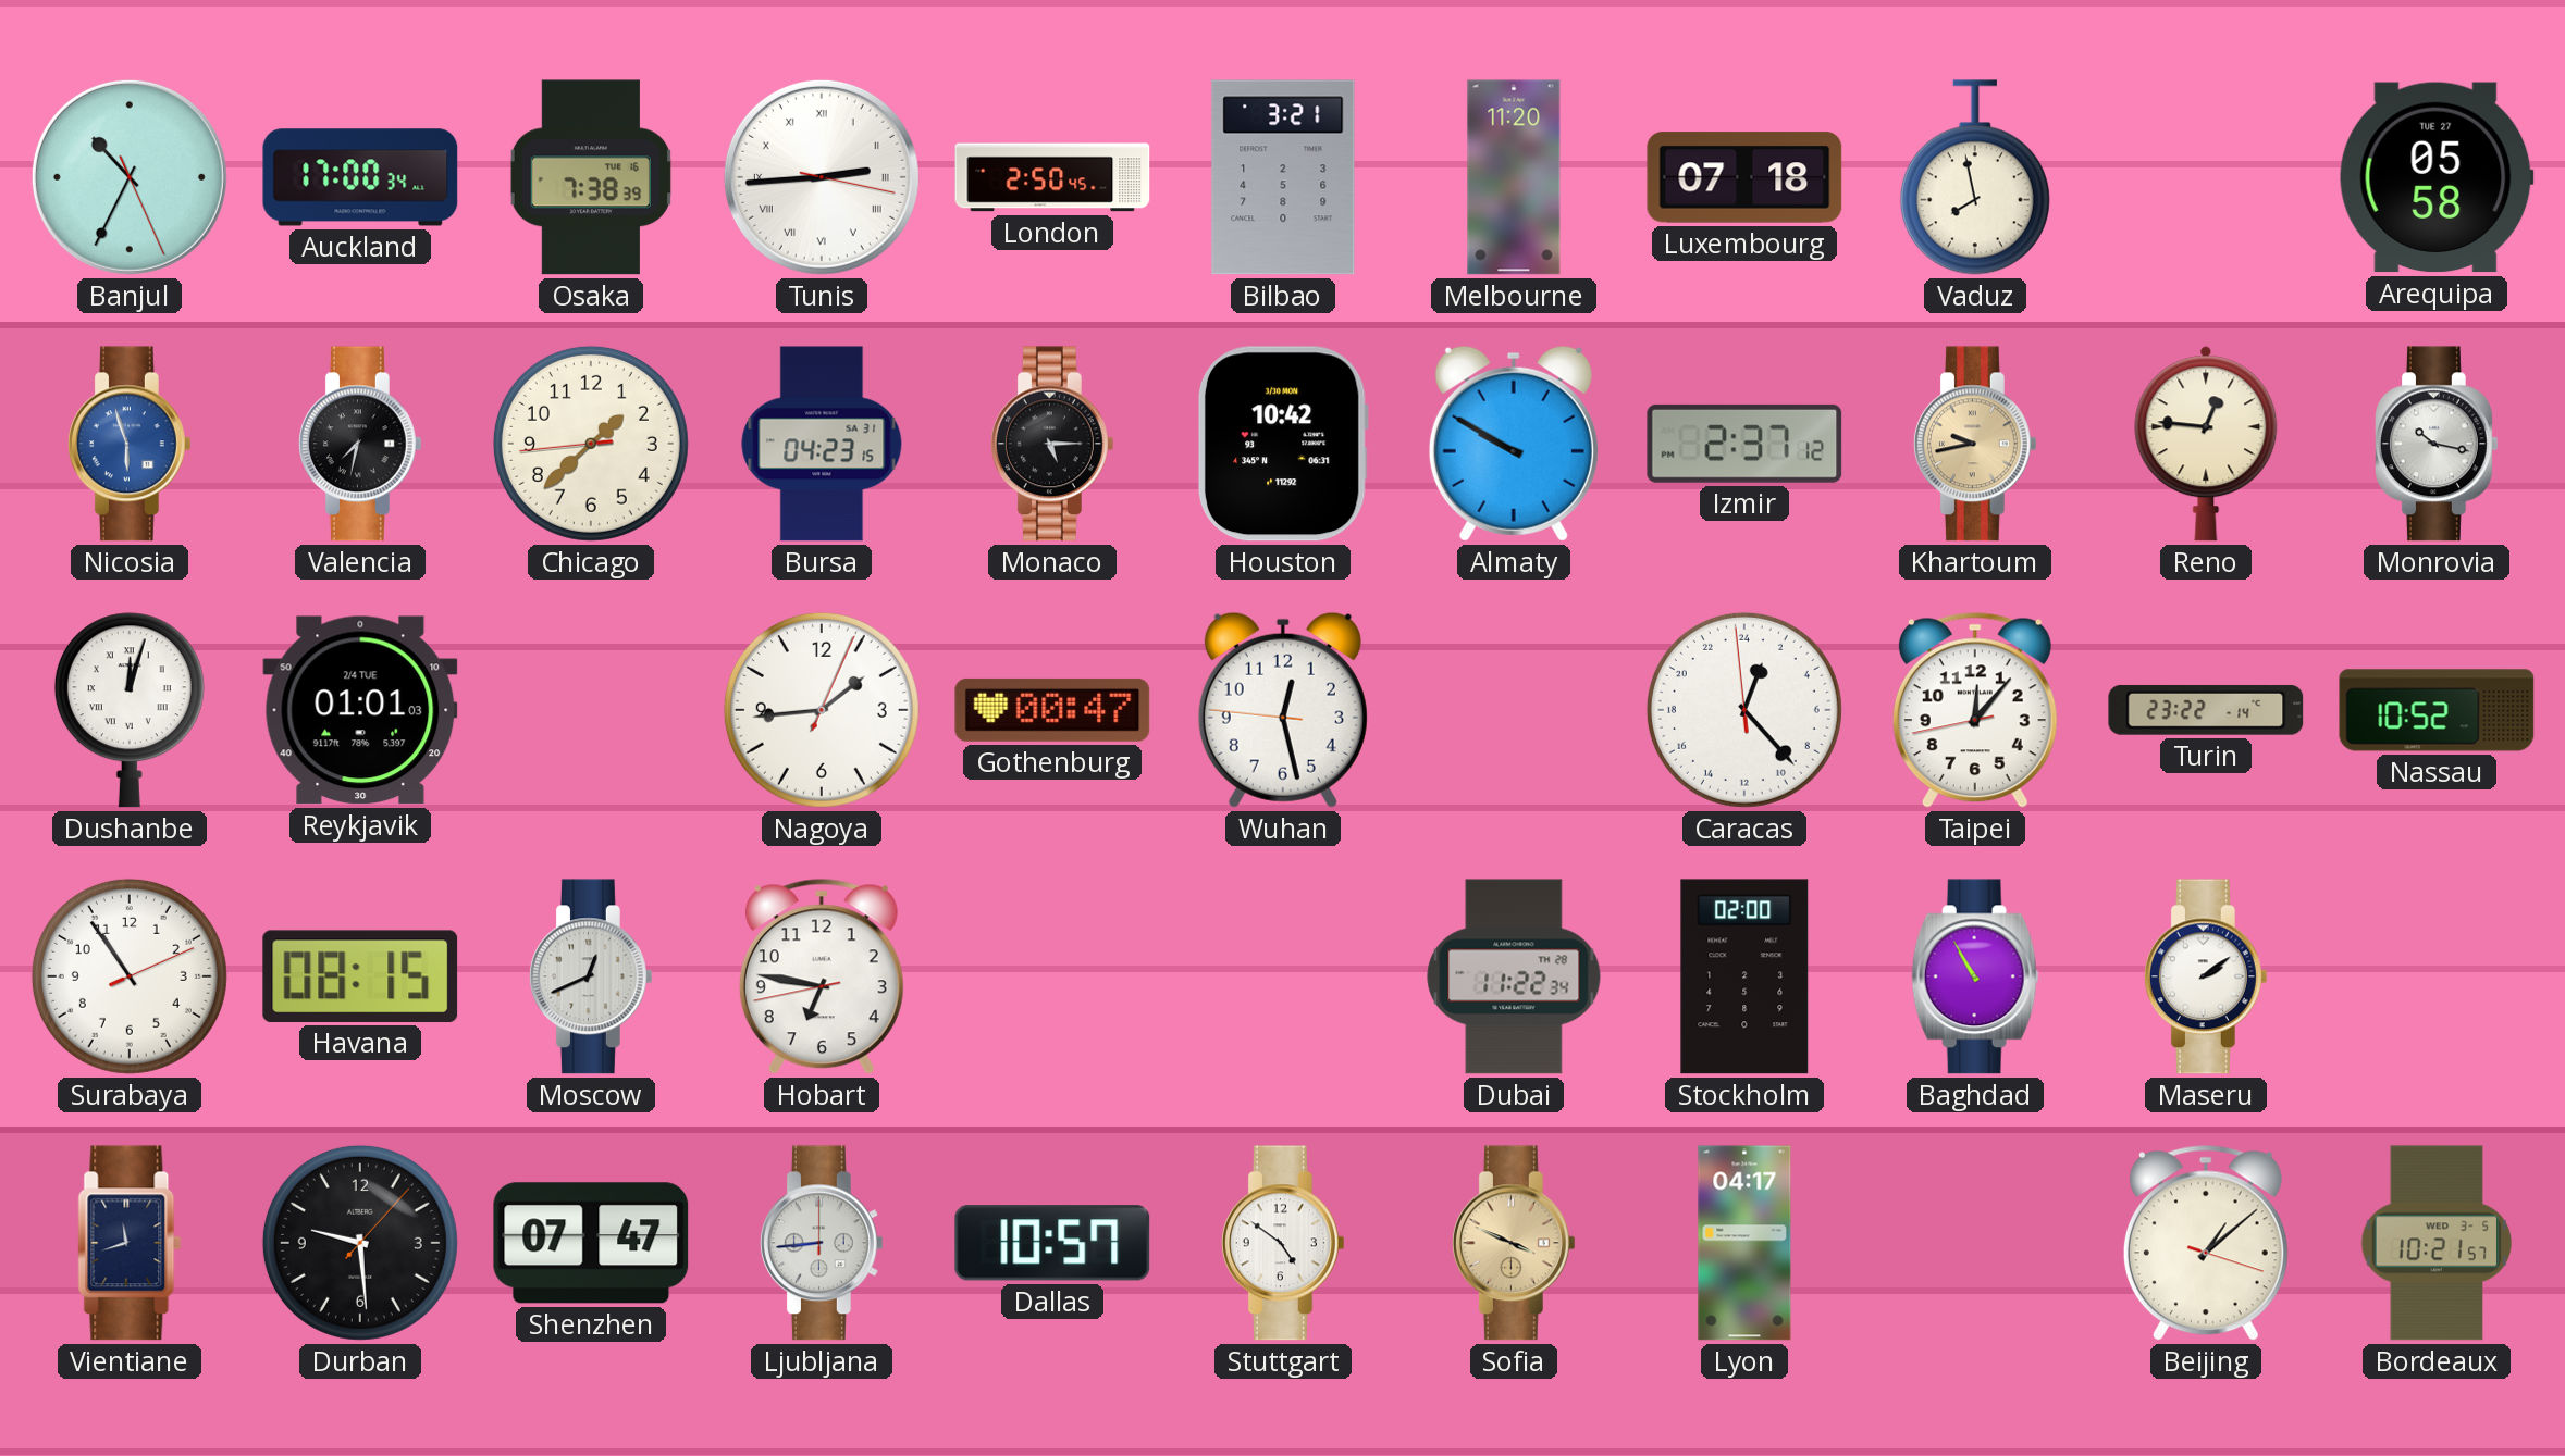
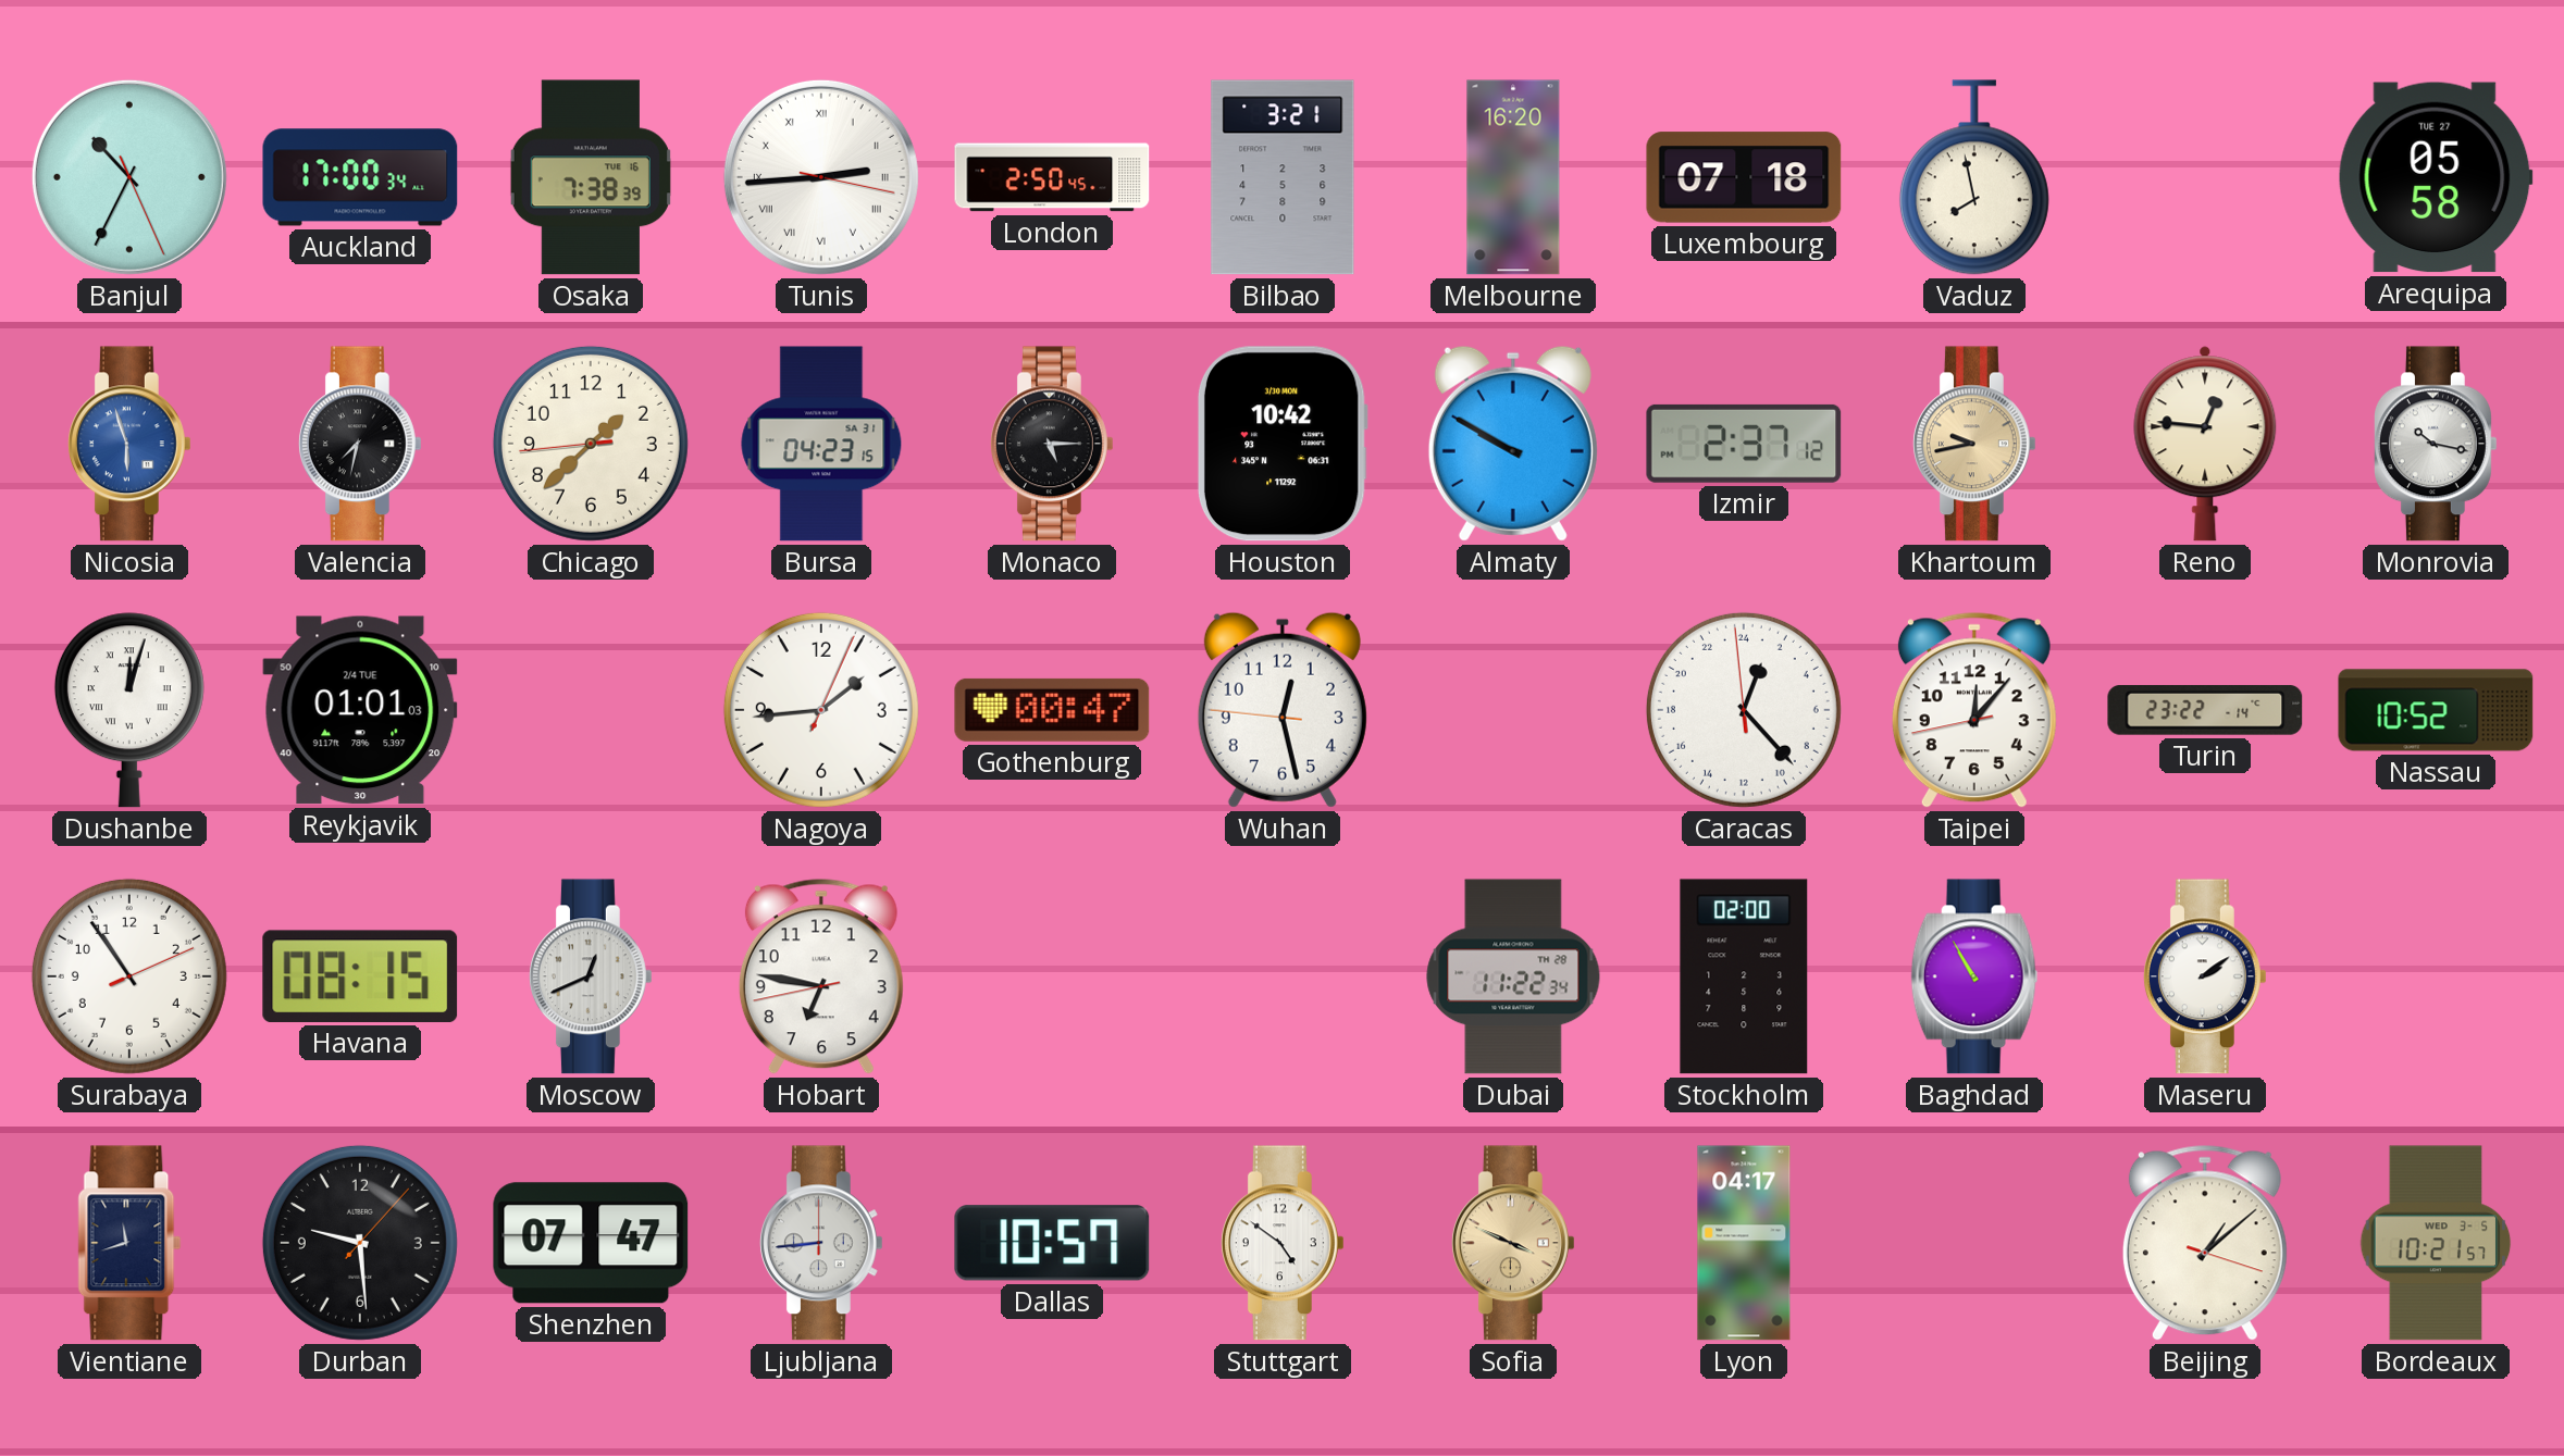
Melbourne: 11:20 -> 16:20
